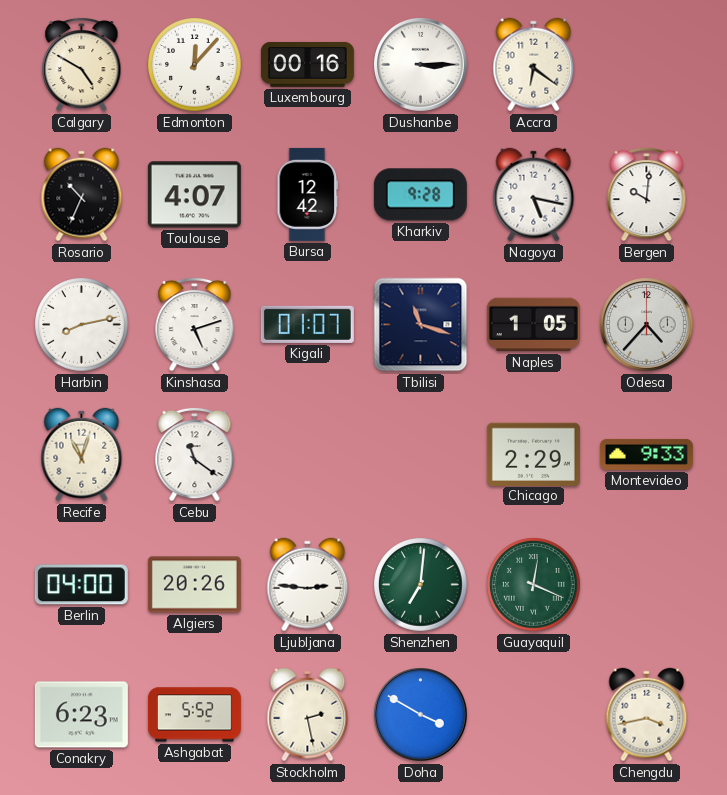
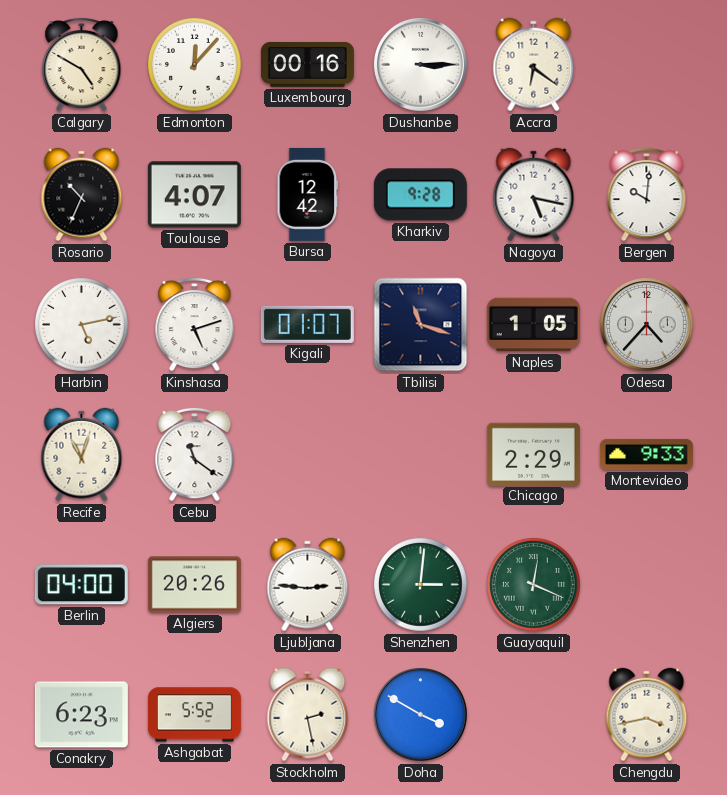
Harbin: 8:13 -> 5:13
Shenzhen: 7:01 -> 3:01
